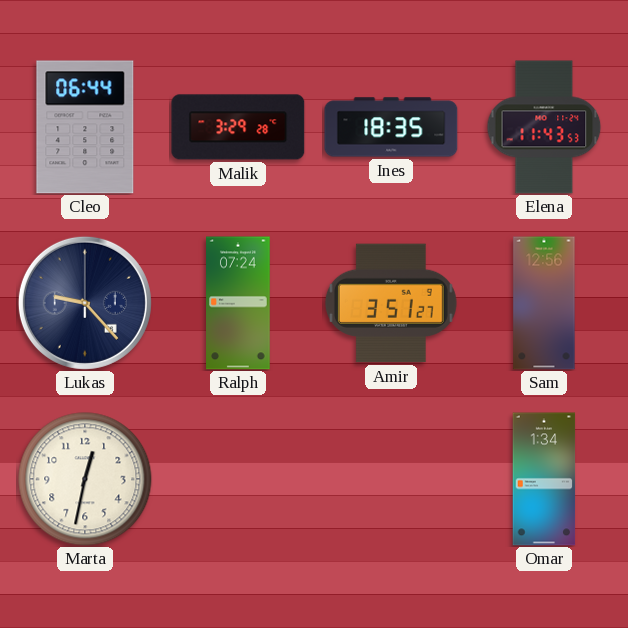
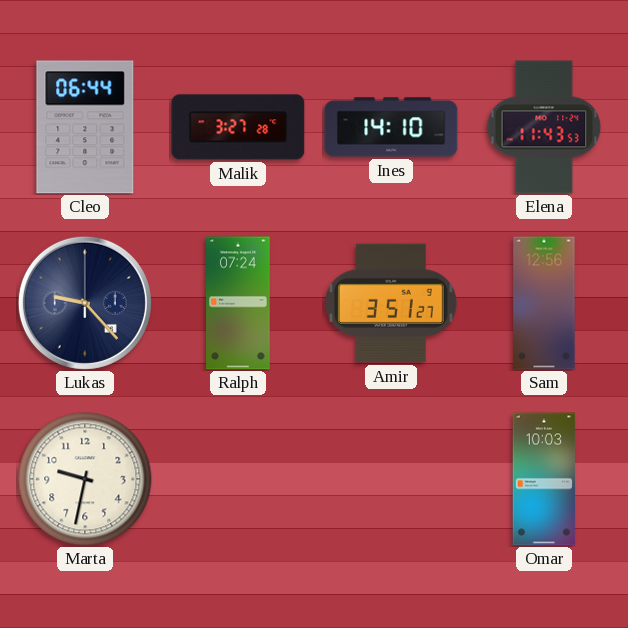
Malik: 3:29 -> 3:27
Ines: 18:35 -> 14:10
Marta: 12:32 -> 9:32
Omar: 1:34 -> 10:03
